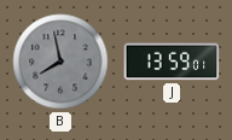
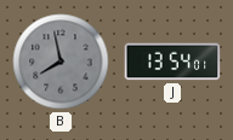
J: 13:59 -> 13:54
